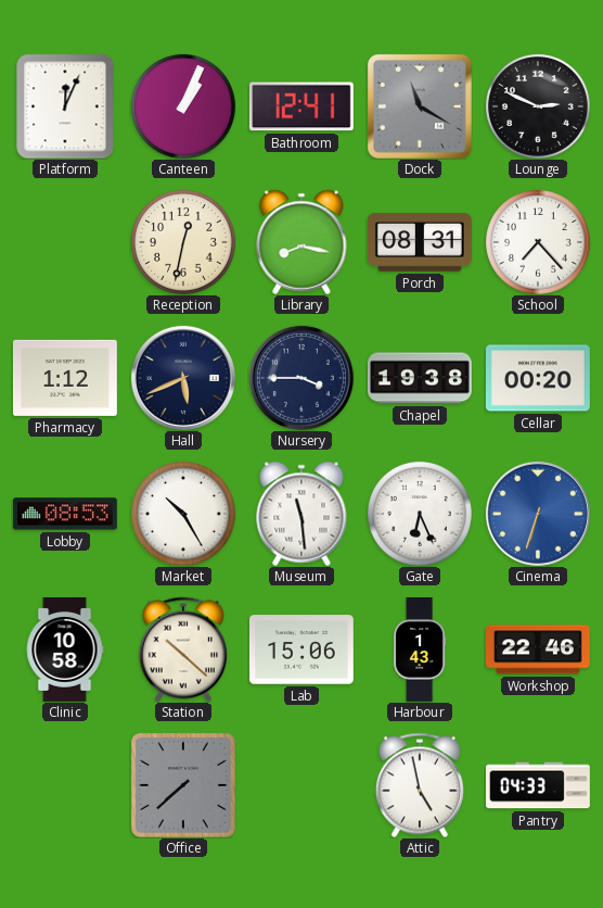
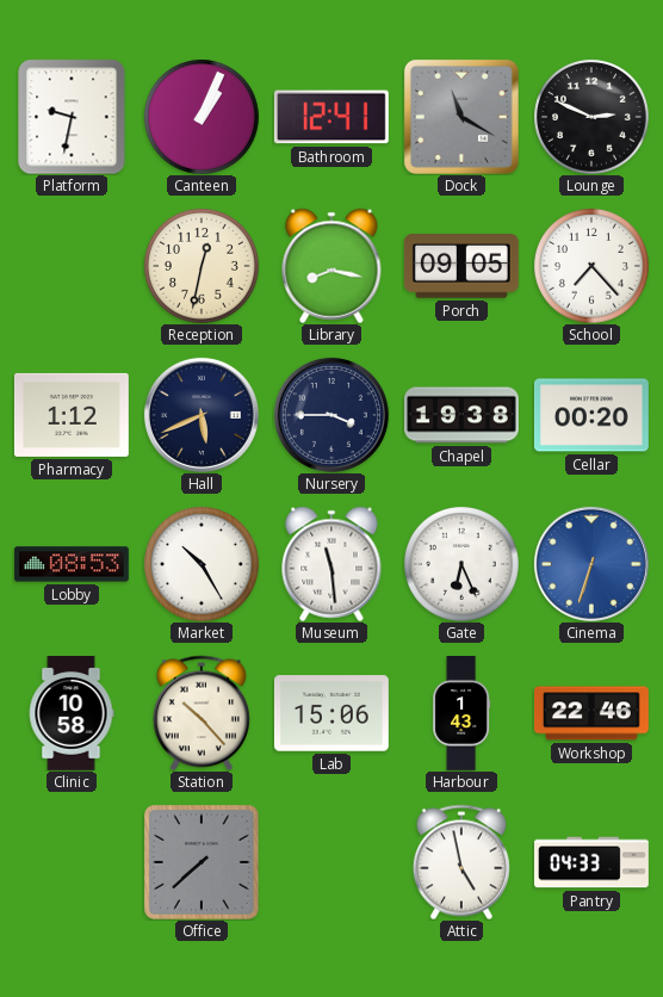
Platform: 12:04 -> 9:32
Porch: 08:31 -> 09:05
Station: 10:22 -> 10:23
